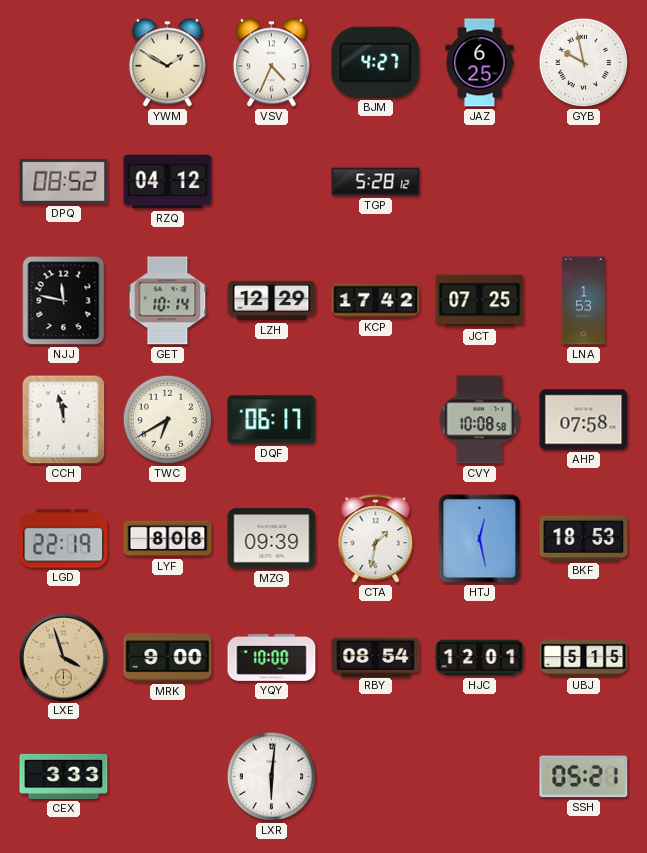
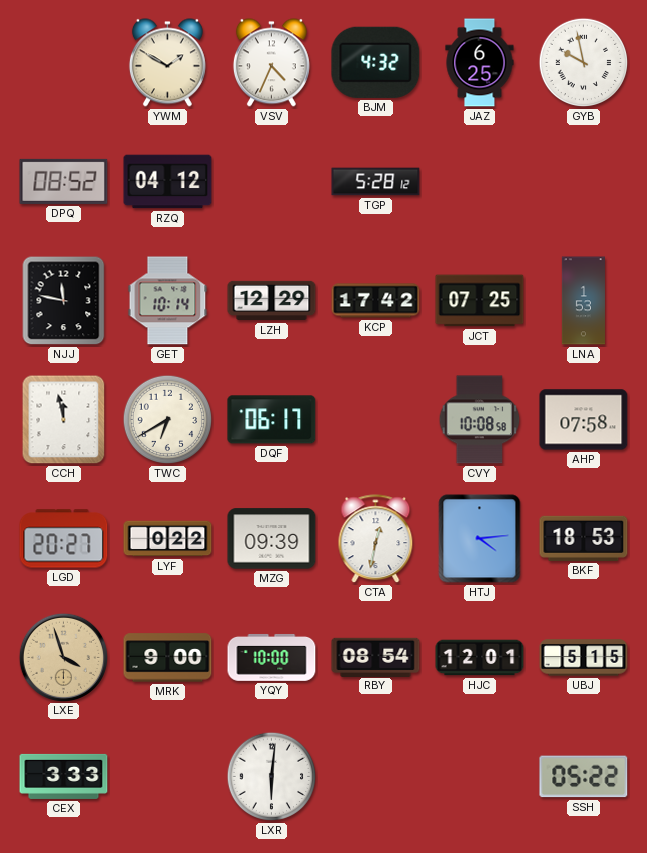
BJM: 4:27 -> 4:32
LGD: 22:19 -> 20:27
LYF: 8:08 -> 0:22
CTA: 1:32 -> 12:32
HTJ: 12:28 -> 4:14
SSH: 05:21 -> 05:22
